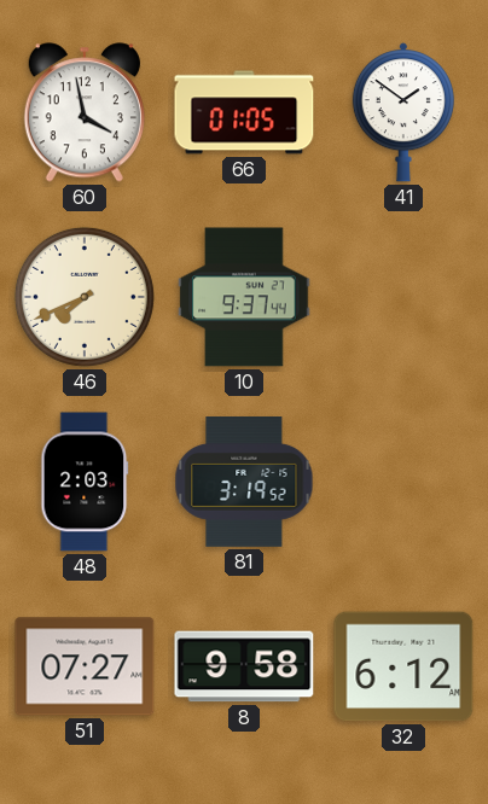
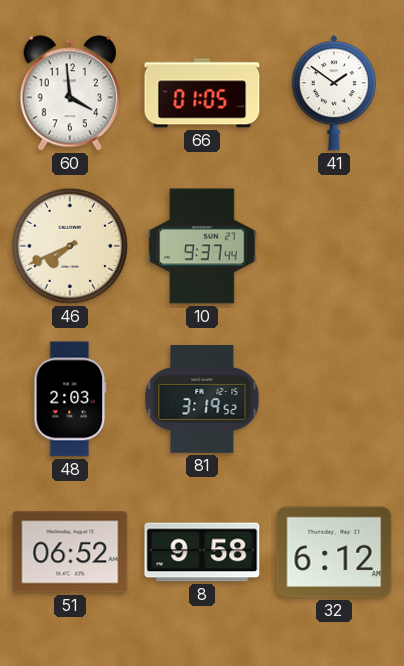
60: 3:58 -> 3:59
51: 07:27 -> 06:52
